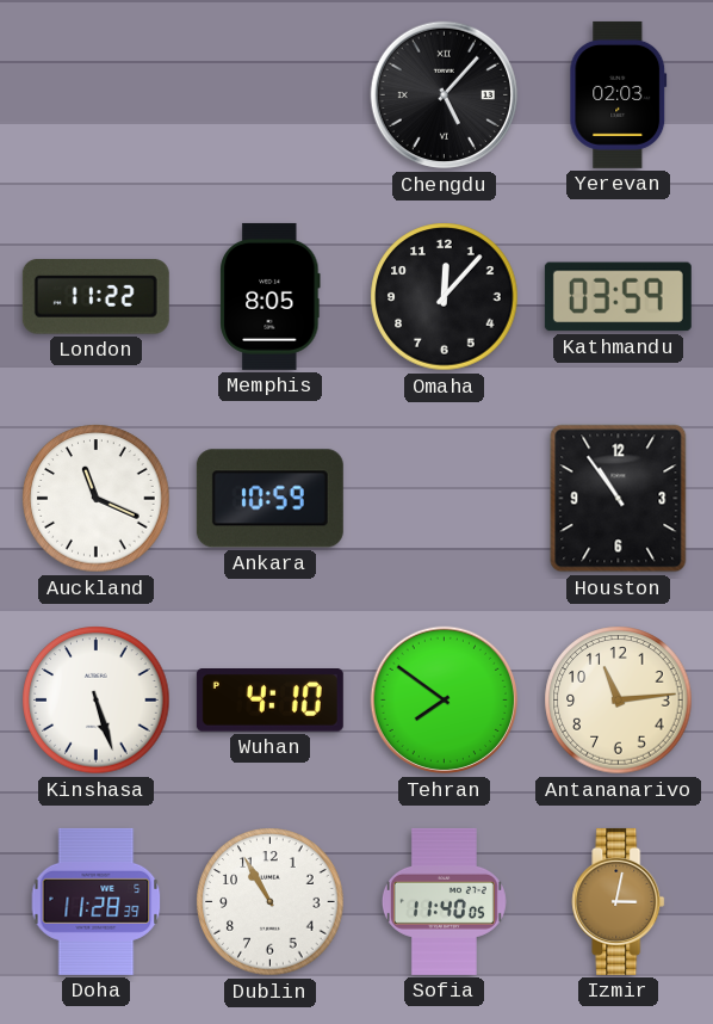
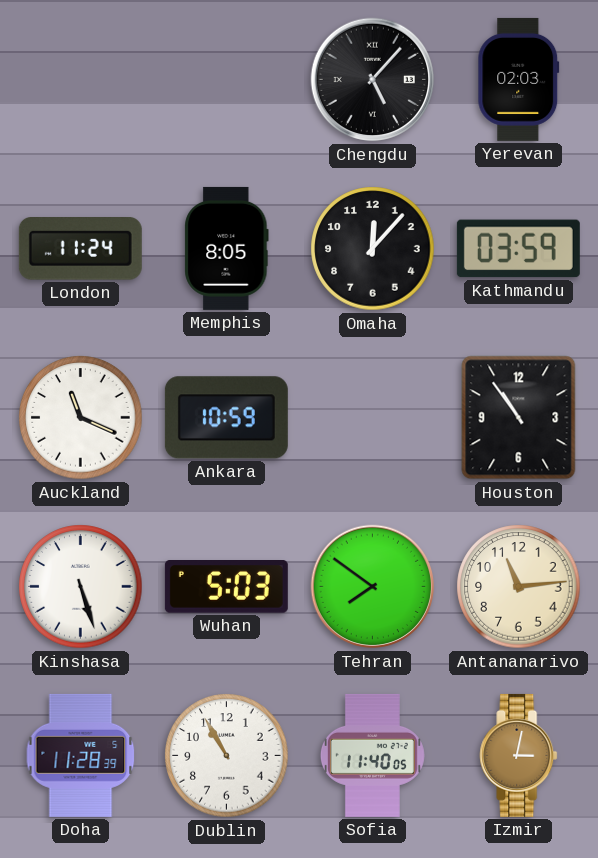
London: 11:22 -> 11:24
Wuhan: 4:10 -> 5:03
